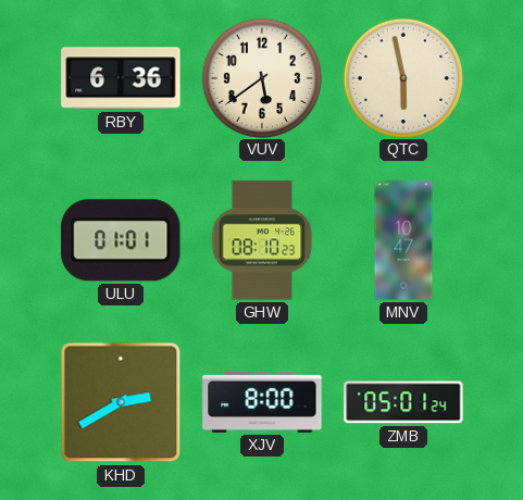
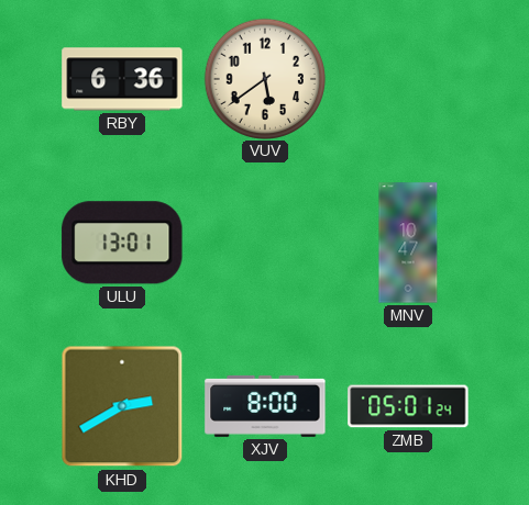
QTC: 5:58 -> none
ULU: 01:01 -> 13:01
GHW: 08:10 -> none
